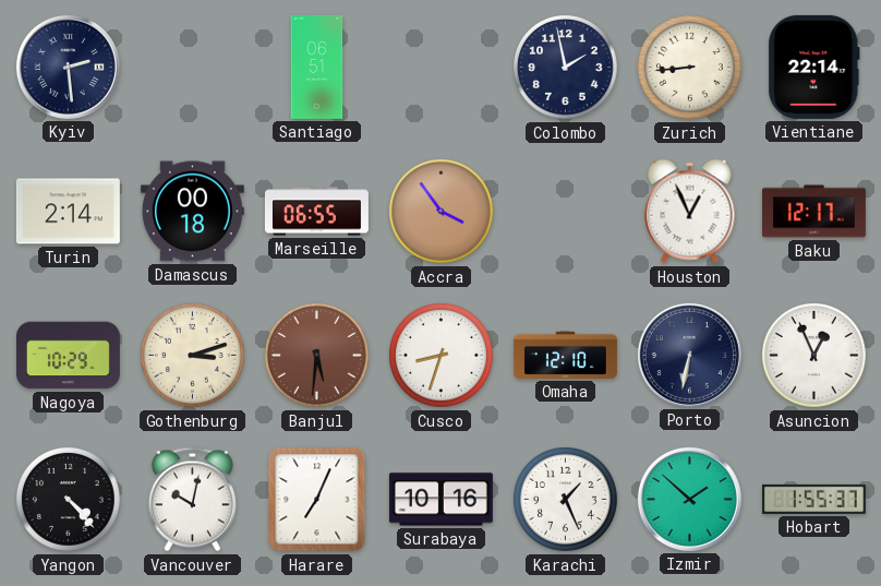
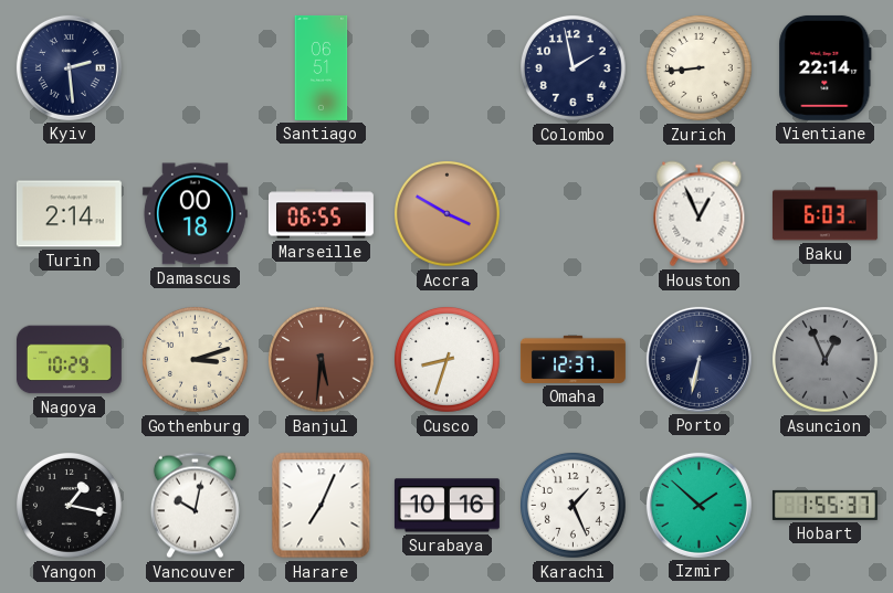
Accra: 3:54 -> 3:50
Baku: 12:17 -> 6:03
Omaha: 12:10 -> 12:37
Asuncion dial: white -> grey
Yangon: 4:23 -> 1:17
